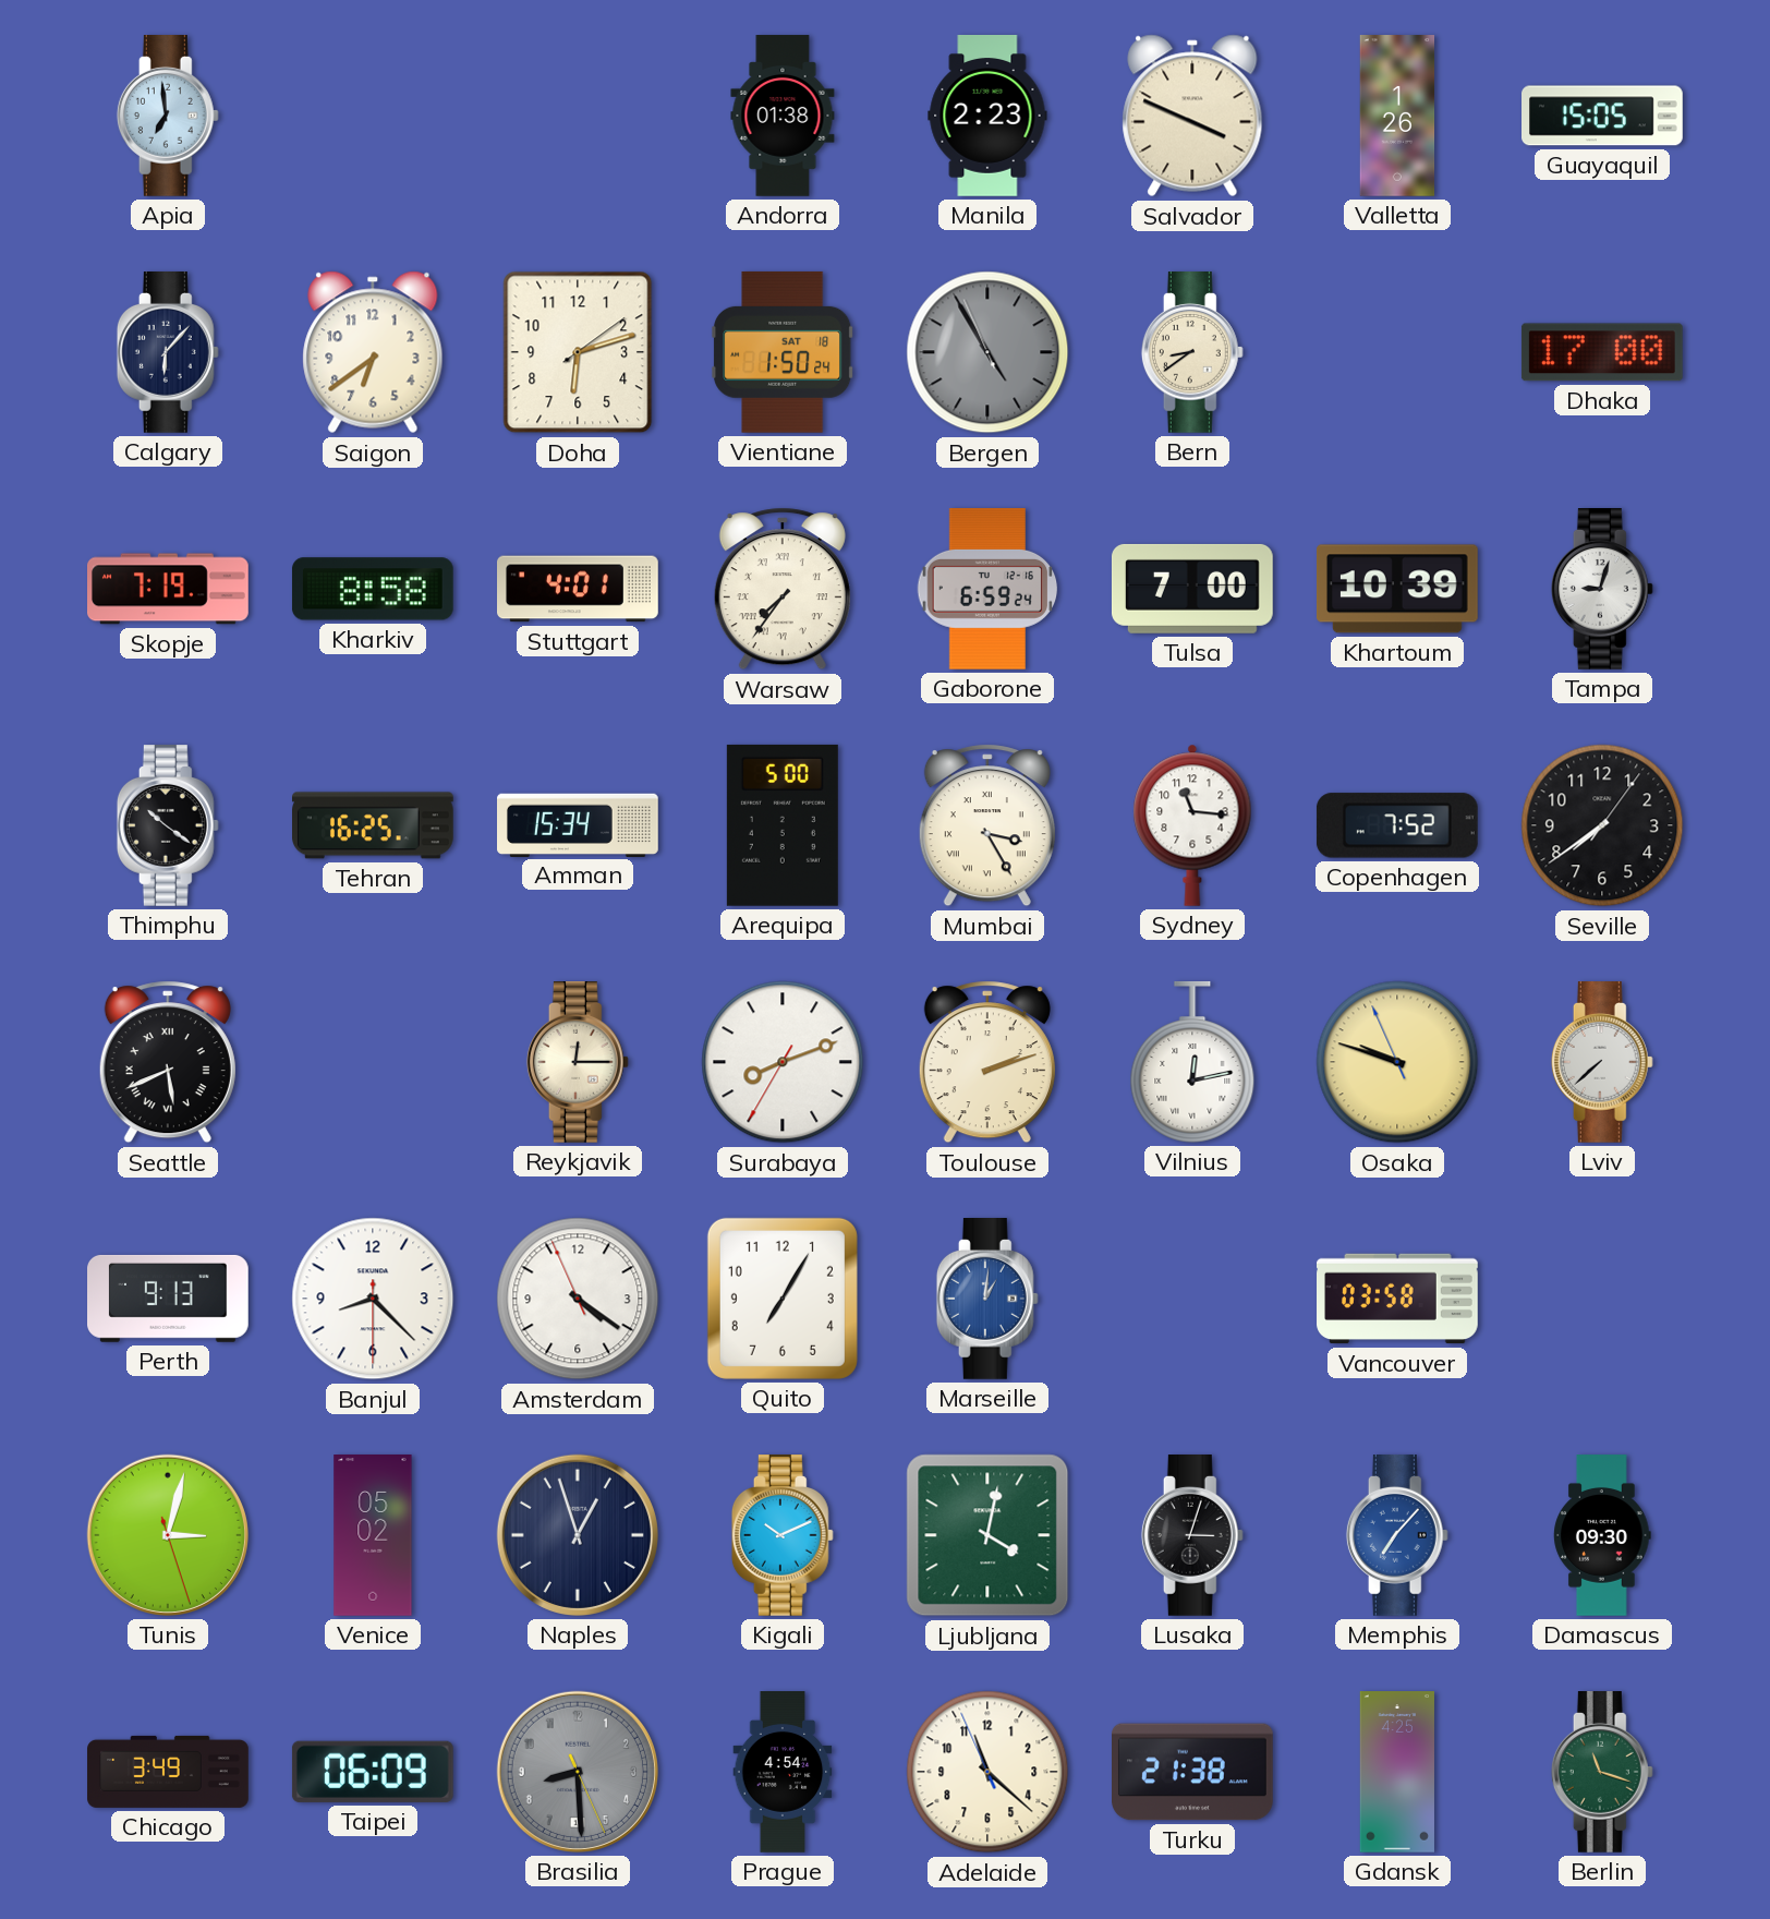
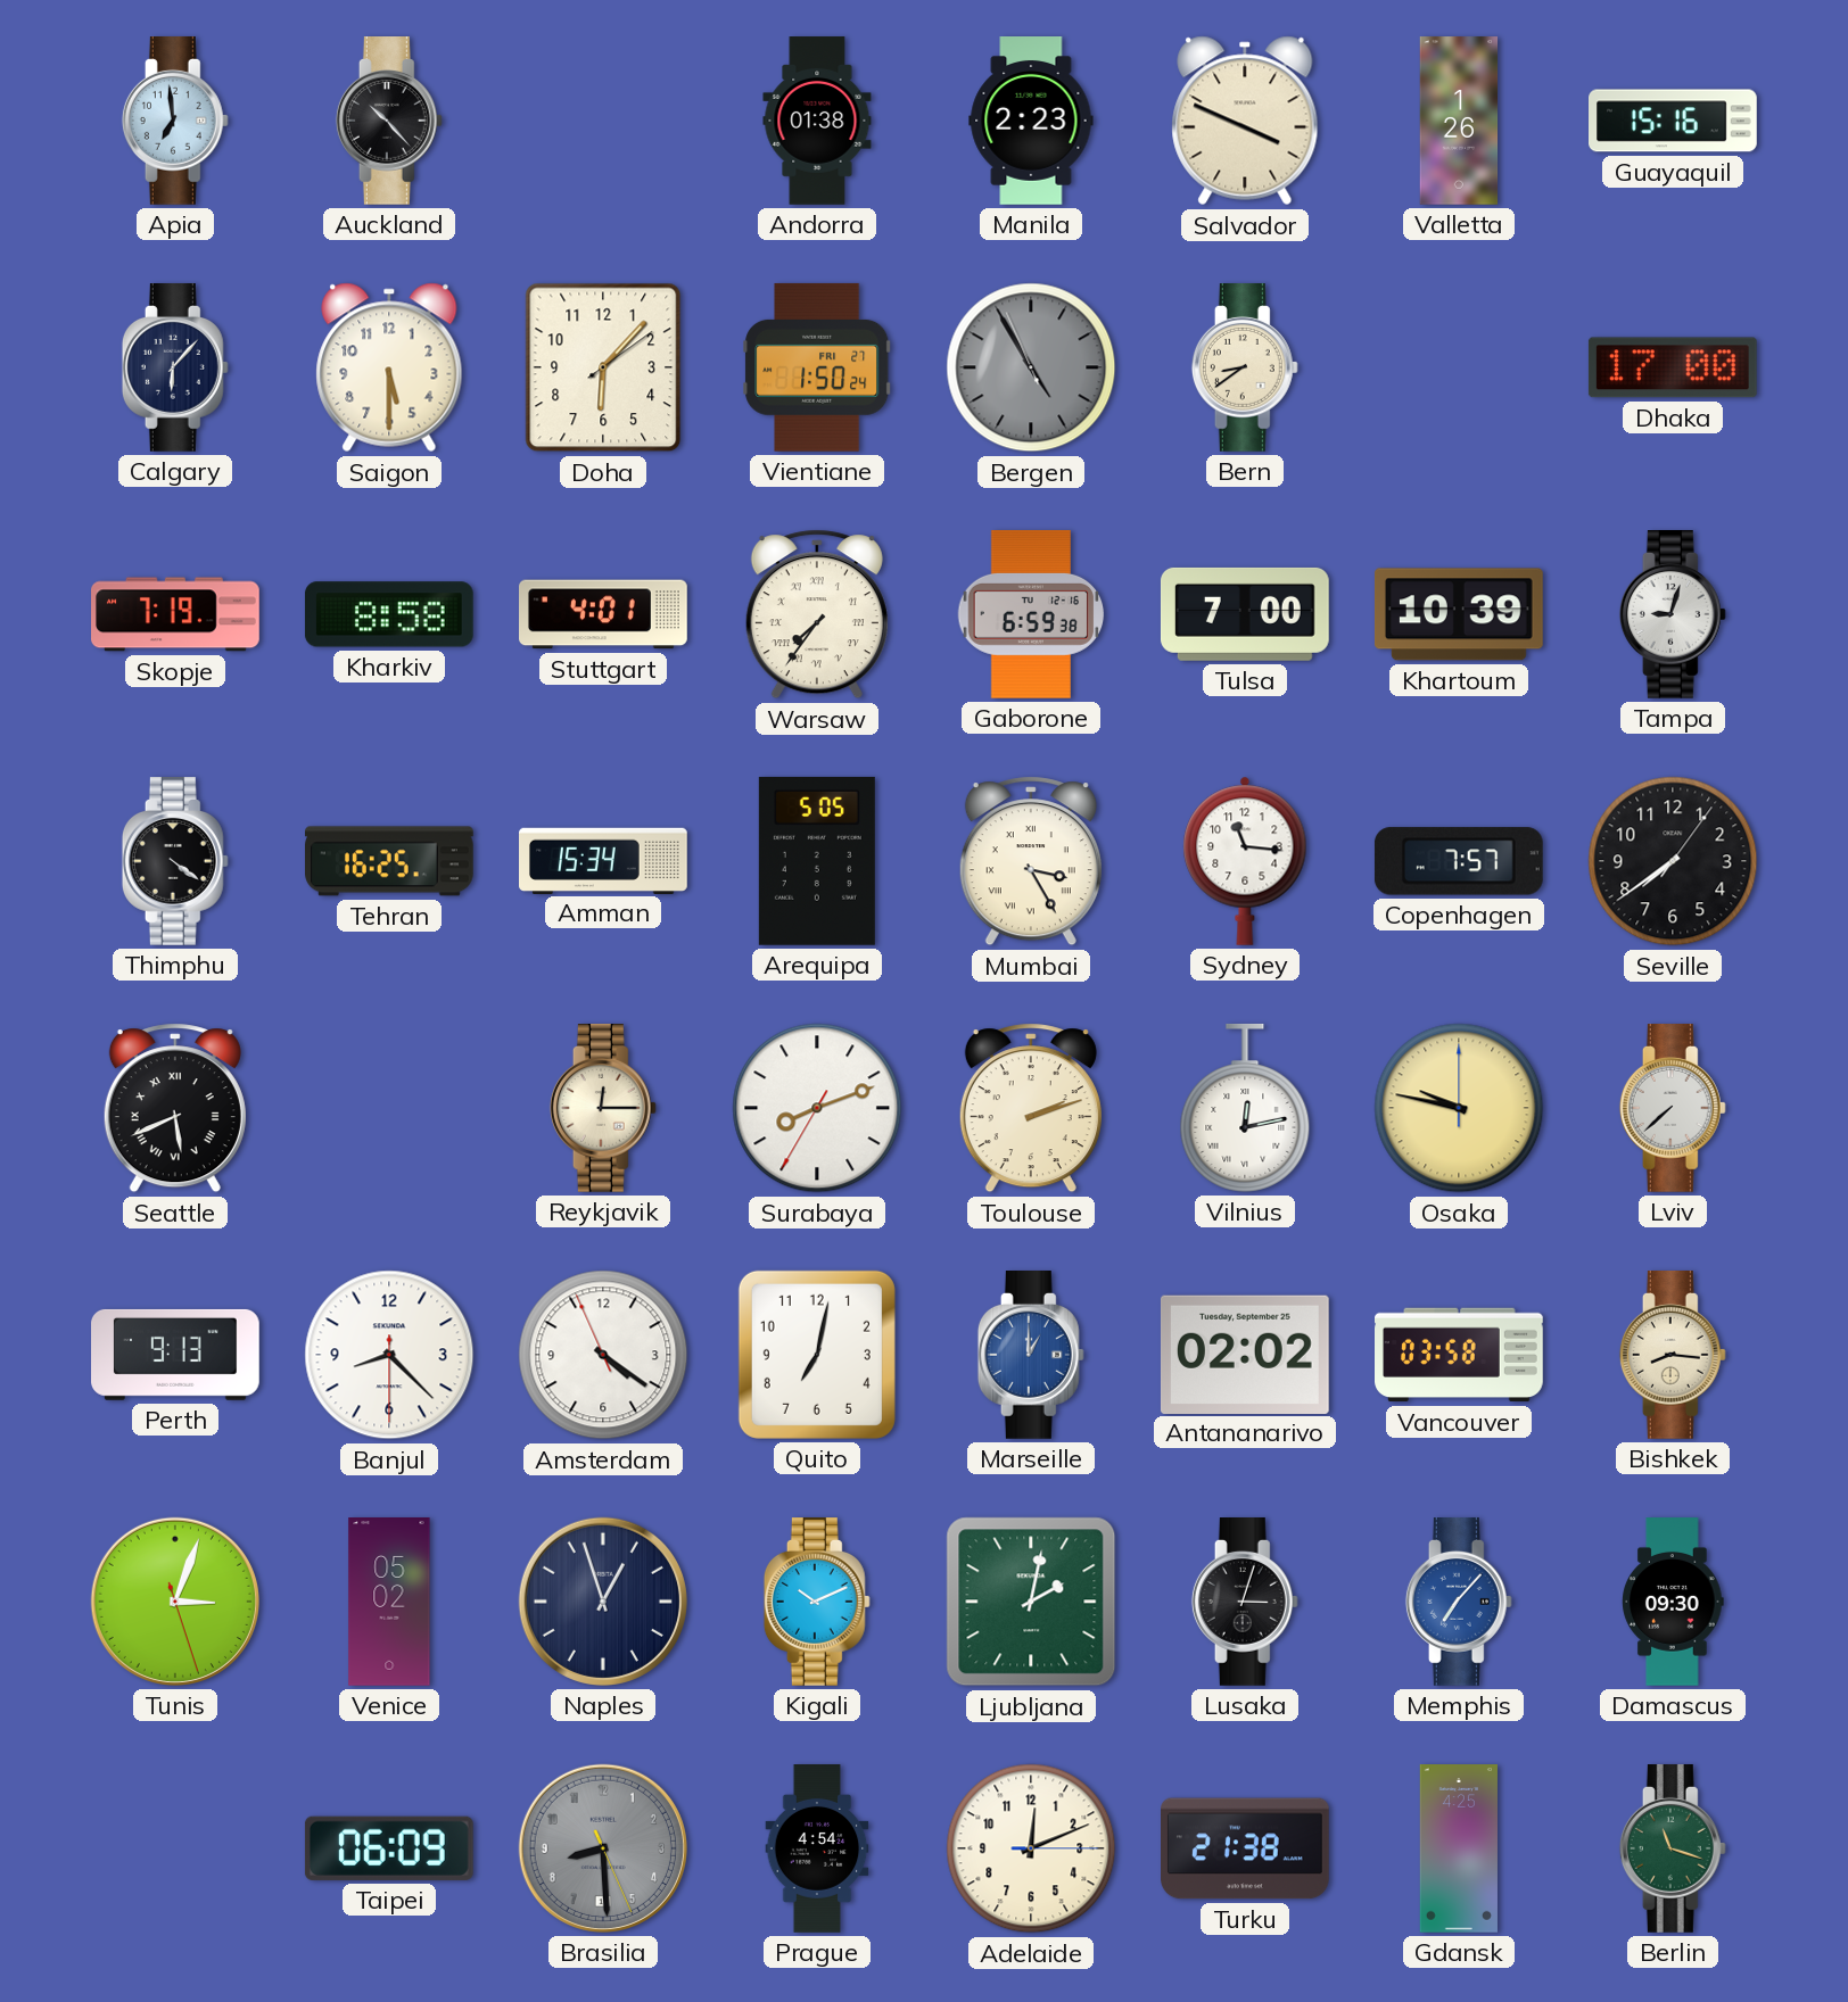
Auckland: none -> 10:23
Guayaquil: 15:05 -> 15:16
Saigon: 6:39 -> 5:30
Doha: 6:12 -> 6:07
Vientiane date: SAT 18 -> FRI 27
Gaborone: 6:59:24 -> 6:59:38
Thimphu: 10:21 -> 4:21
Arequipa: 5:00 -> 5:05
Copenhagen: 7:52 -> 7:57
Osaka: 9:47:56 -> 9:47:00
Quito: 7:05 -> 7:02
Marseille: 1:01 -> 1:00
Antananarivo: none -> 02:02
Bishkek: none -> 8:16
Tunis: 3:02 -> 3:03
Ljubljana: 4:02 -> 2:02
Chicago: 3:49 -> none
Adelaide: 11:21 -> 12:11
